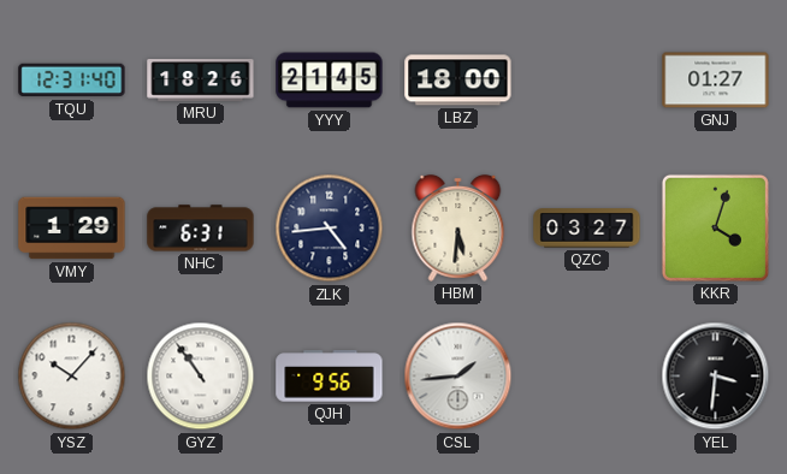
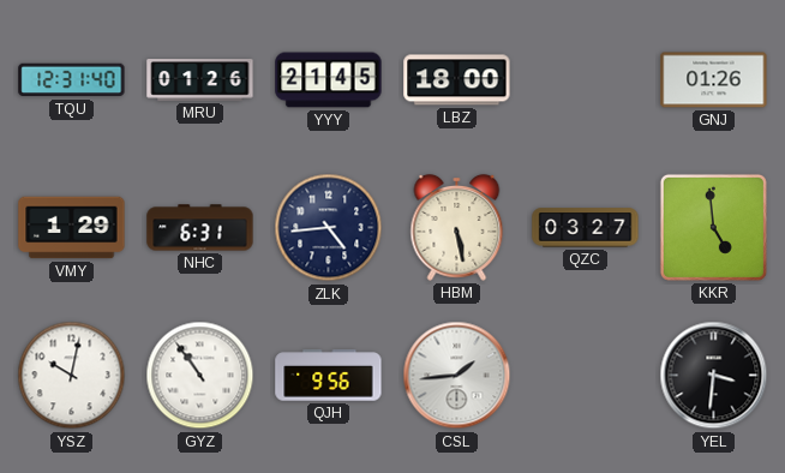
MRU: 18:26 -> 01:26
GNJ: 01:27 -> 01:26
HBM: 5:31 -> 5:28
KKR: 4:03 -> 4:59
YSZ: 10:07 -> 10:02
